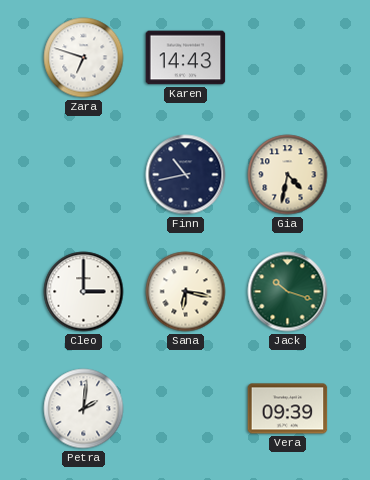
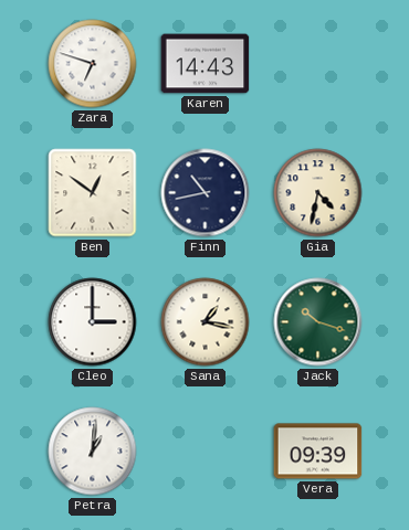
Ben: none -> 12:51
Sana: 6:17 -> 1:17
Petra: 2:01 -> 1:01
